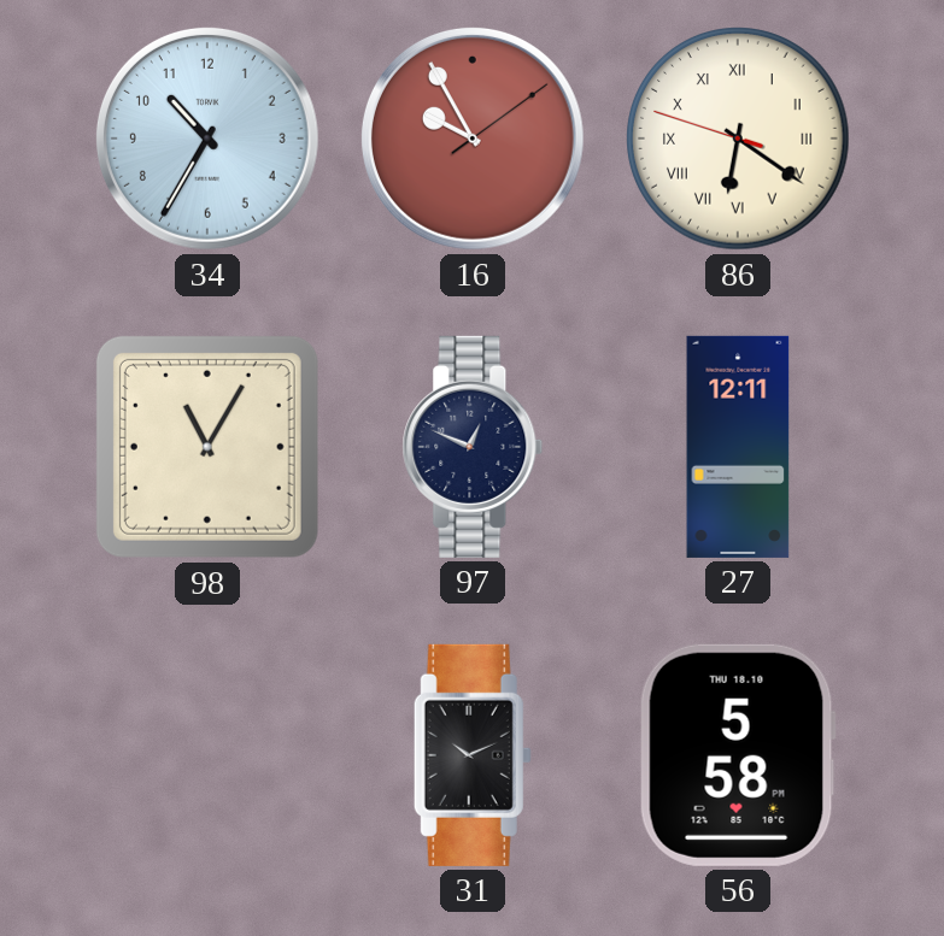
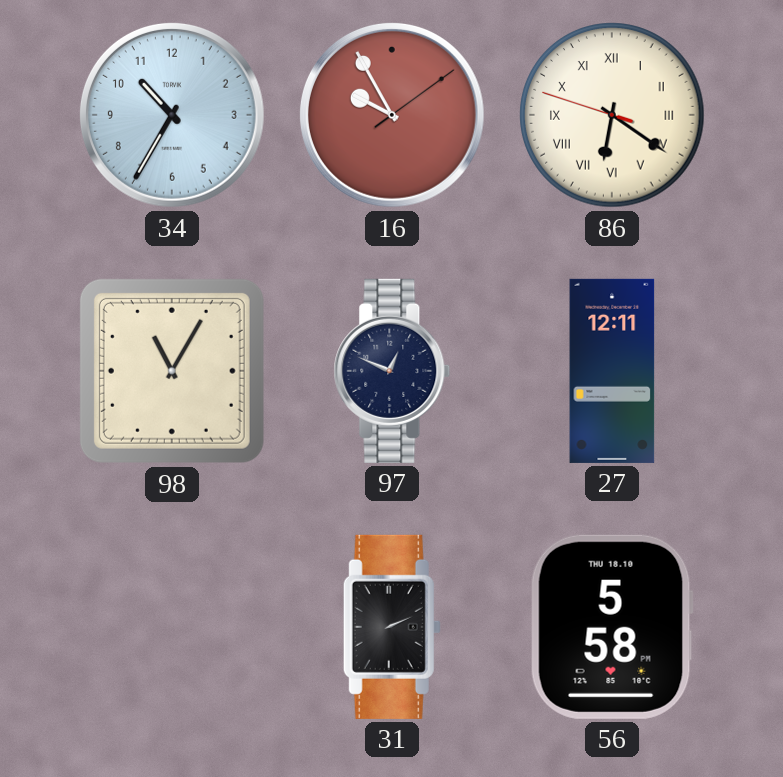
31: 10:11 -> 2:11
